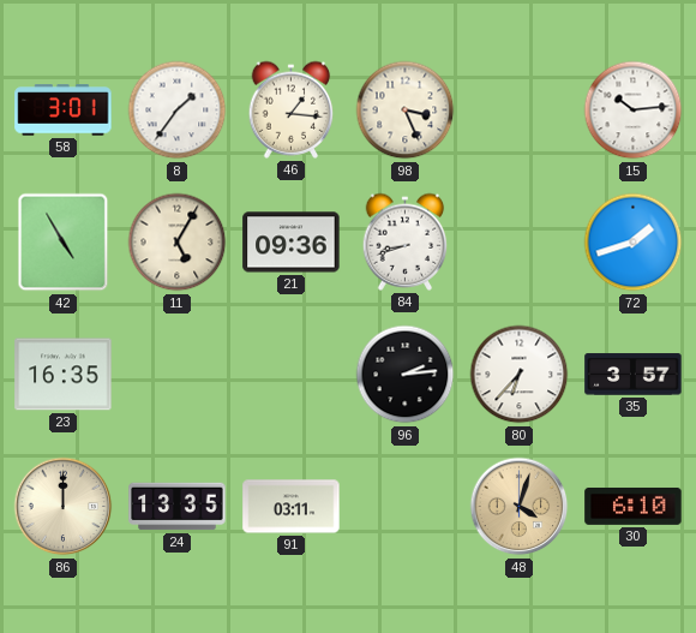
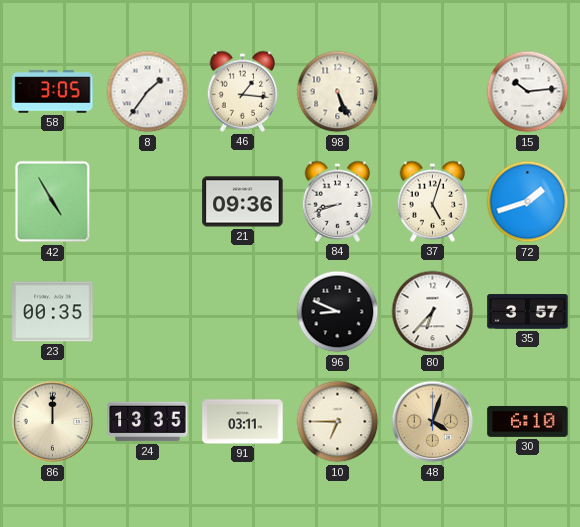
58: 3:01 -> 3:05
98: 3:26 -> 5:26
11: 5:05 -> none
37: none -> 5:03
23: 16:35 -> 00:35
96: 2:14 -> 8:49
10: none -> 6:45
